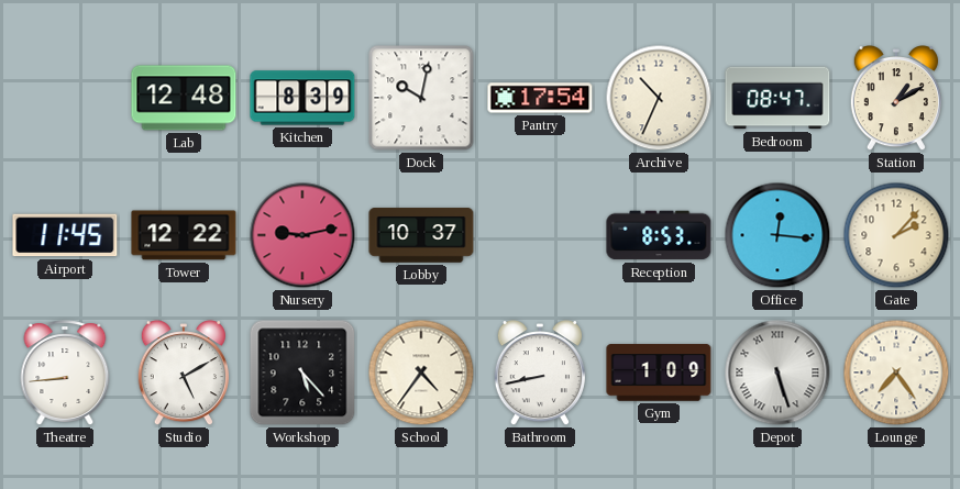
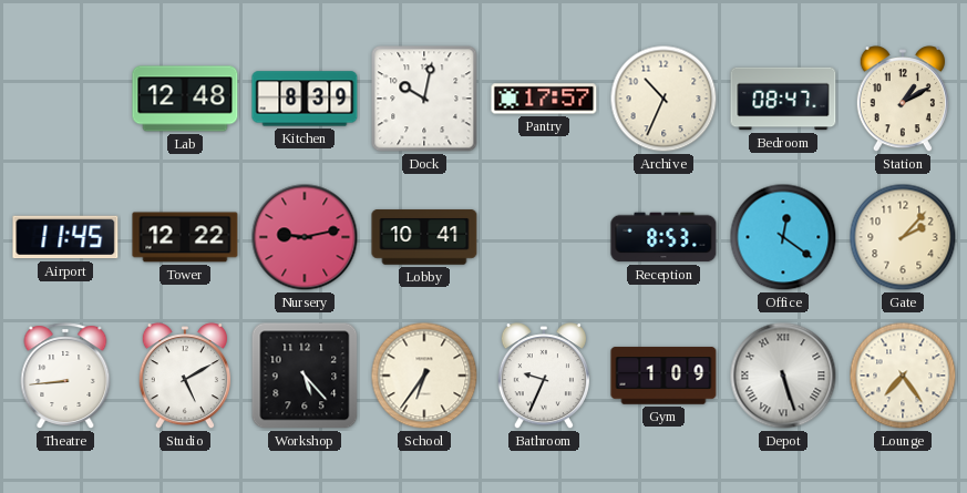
Pantry: 17:54 -> 17:57
Lobby: 10:37 -> 10:41
Office: 12:16 -> 12:21
School: 4:36 -> 6:36
Bathroom: 8:43 -> 9:34
